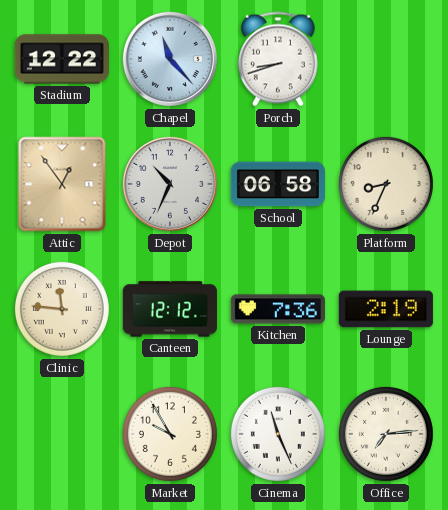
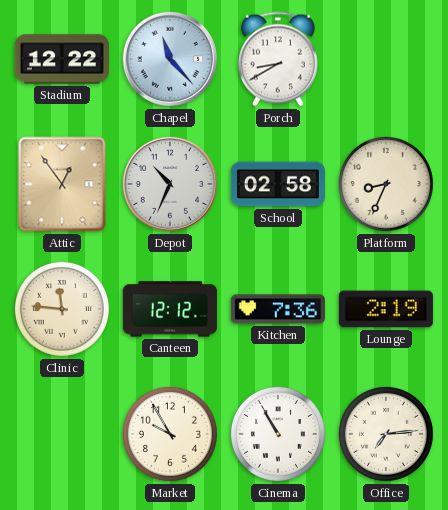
Porch: 8:42 -> 8:40
School: 06:58 -> 02:58
Cinema: 11:26 -> 10:55
